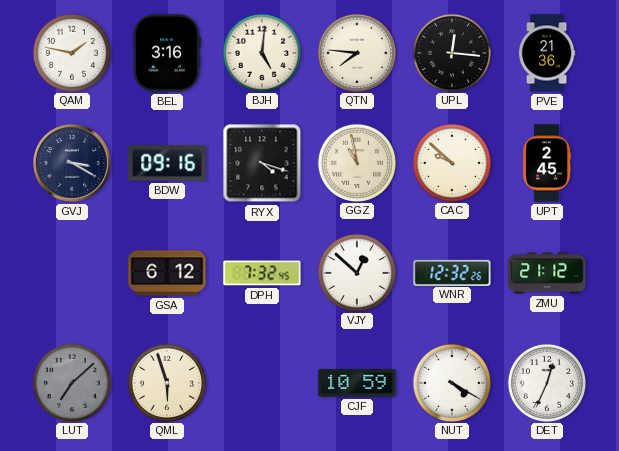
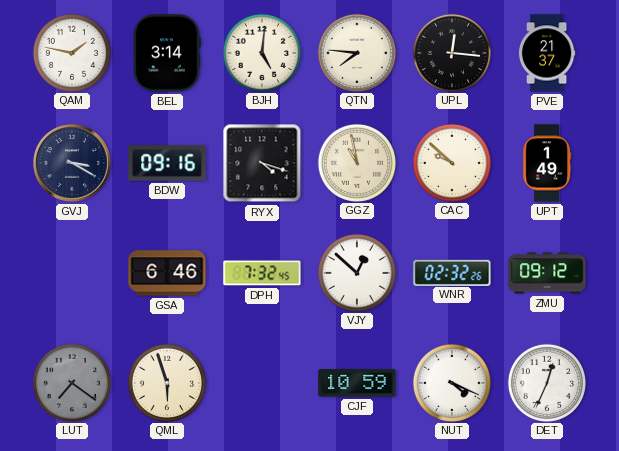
BEL: 3:16 -> 3:14
PVE: 21:36 -> 21:37
UPT: 2:45 -> 1:49
GSA: 6:12 -> 6:46
WNR: 12:32 -> 02:32
ZMU: 21:12 -> 09:12
LUT: 7:08 -> 7:21
NUT: 4:20 -> 4:19
